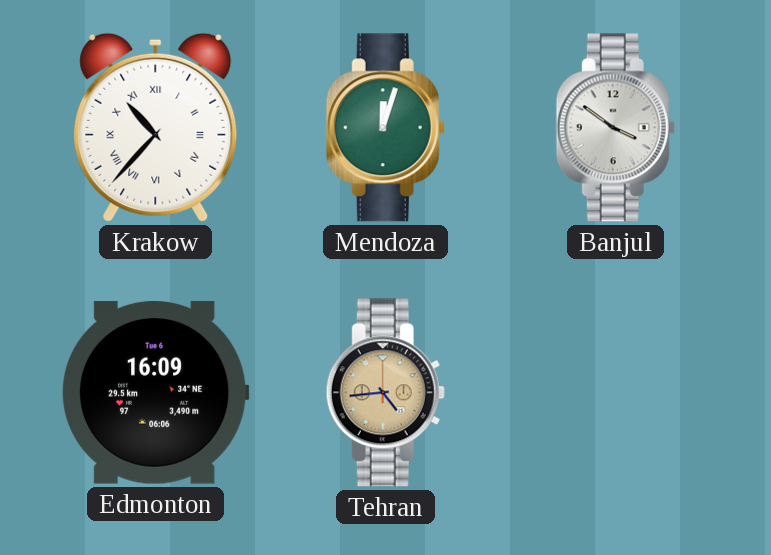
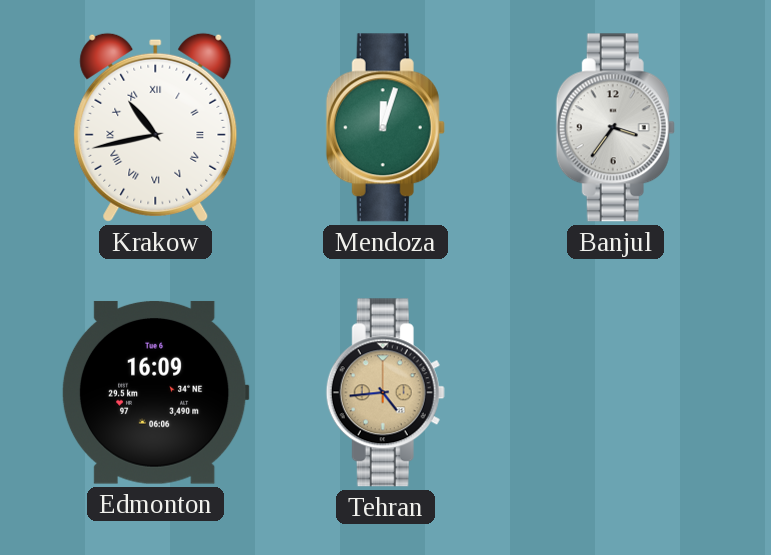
Krakow: 10:37 -> 10:43
Banjul: 3:51 -> 3:36
